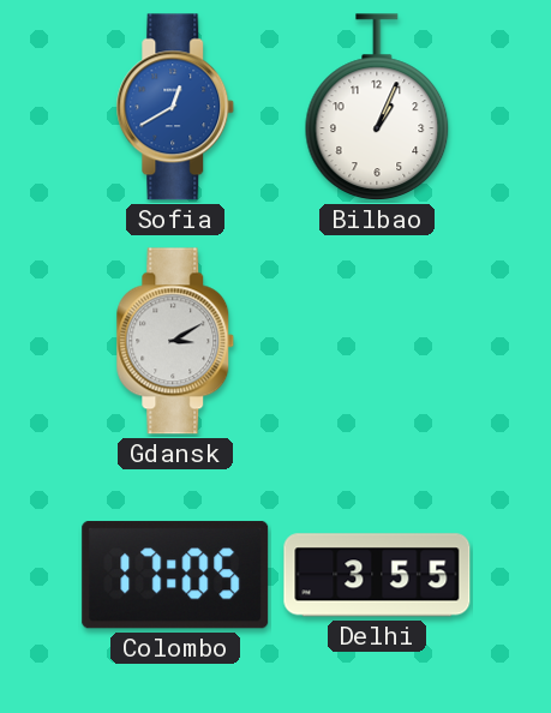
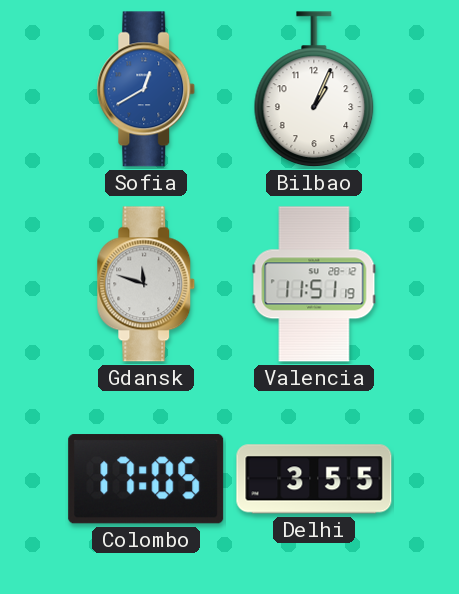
Gdansk: 3:10 -> 11:48
Valencia: none -> 11:51
